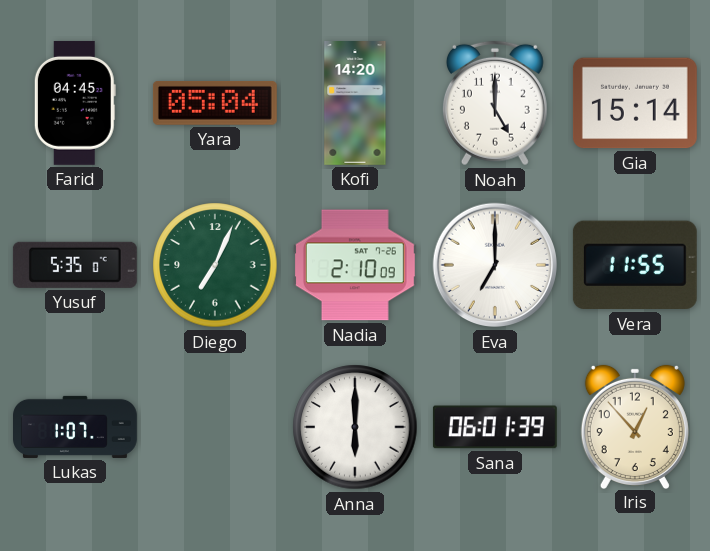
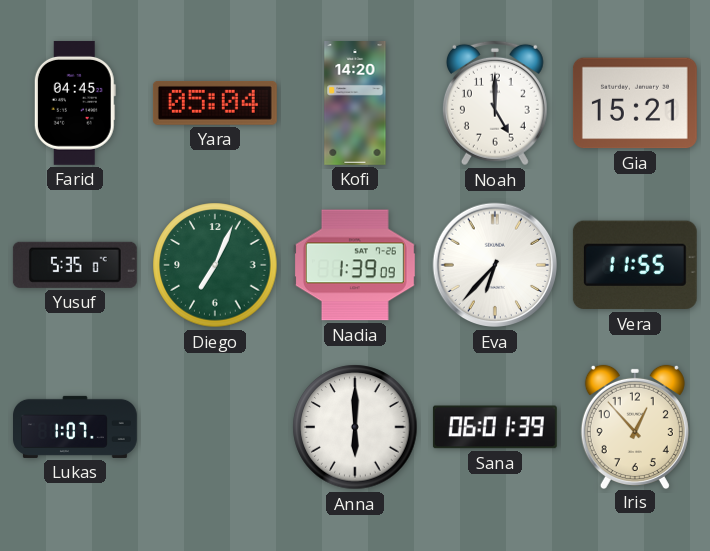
Gia: 15:14 -> 15:21
Nadia: 2:10 -> 1:39
Eva: 7:00 -> 6:37
